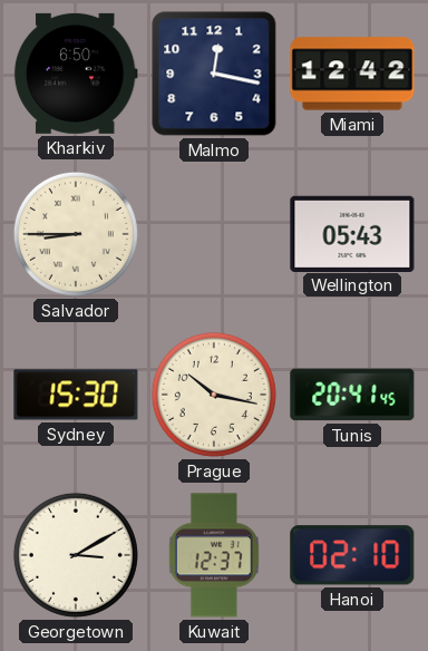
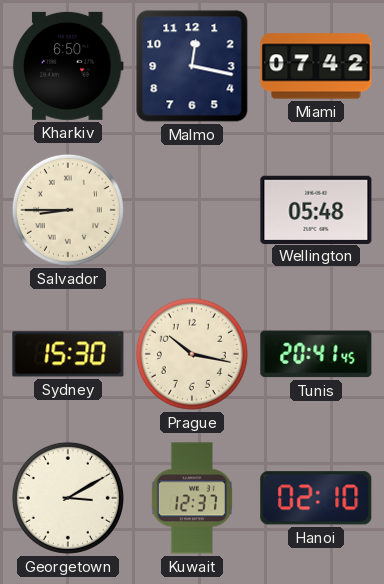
Miami: 12:42 -> 07:42
Wellington: 05:43 -> 05:48
